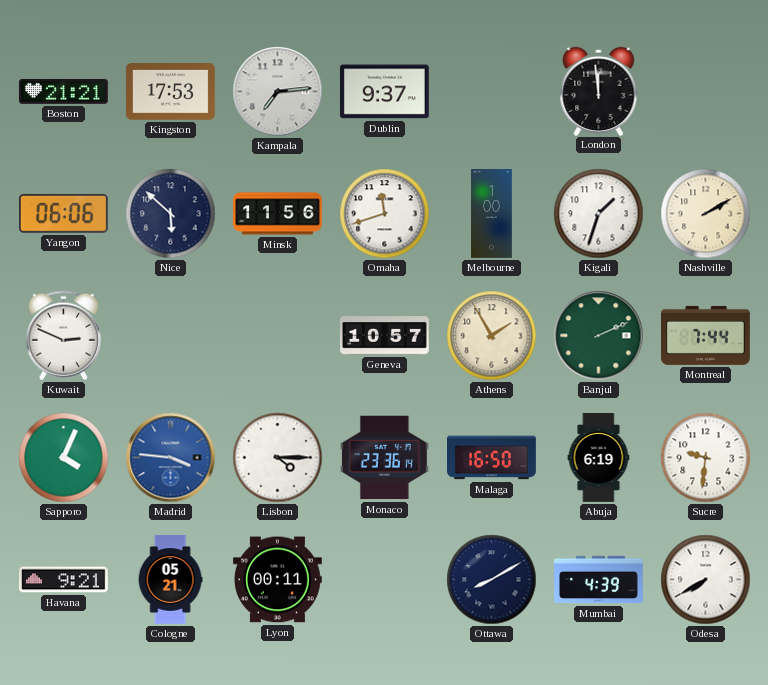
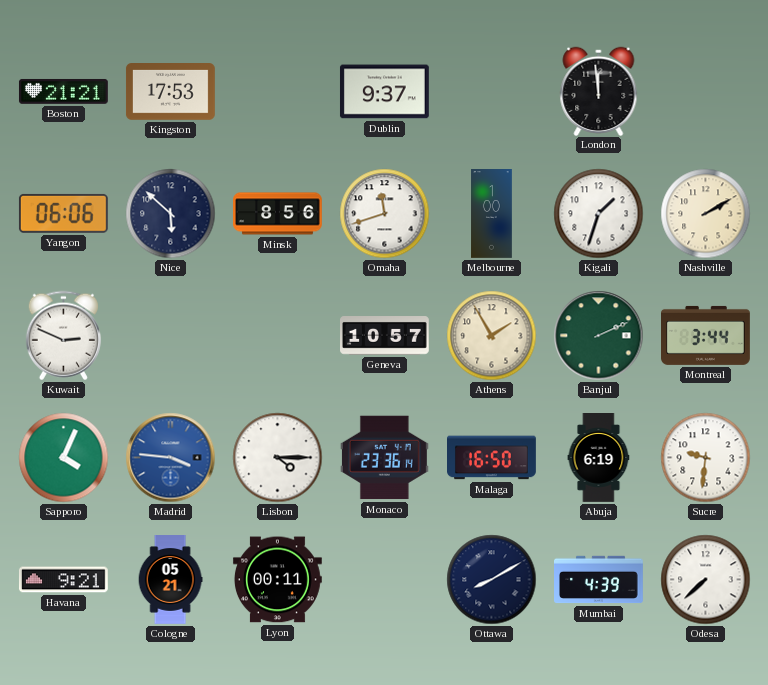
Kampala: 7:14 -> none
Minsk: 11:56 -> 8:56
Montreal: 7:44 -> 3:44
Odesa: 7:40 -> 7:38
